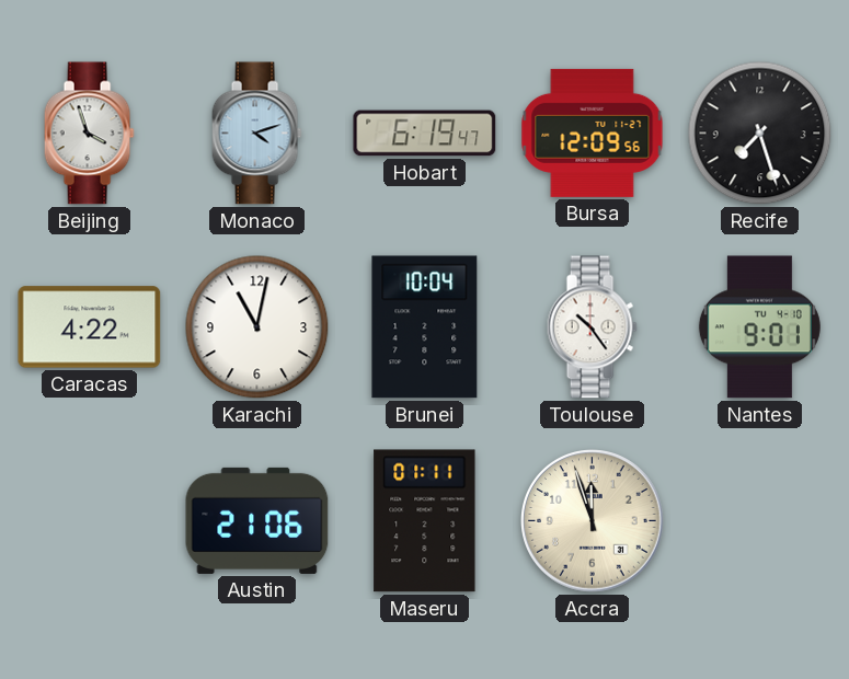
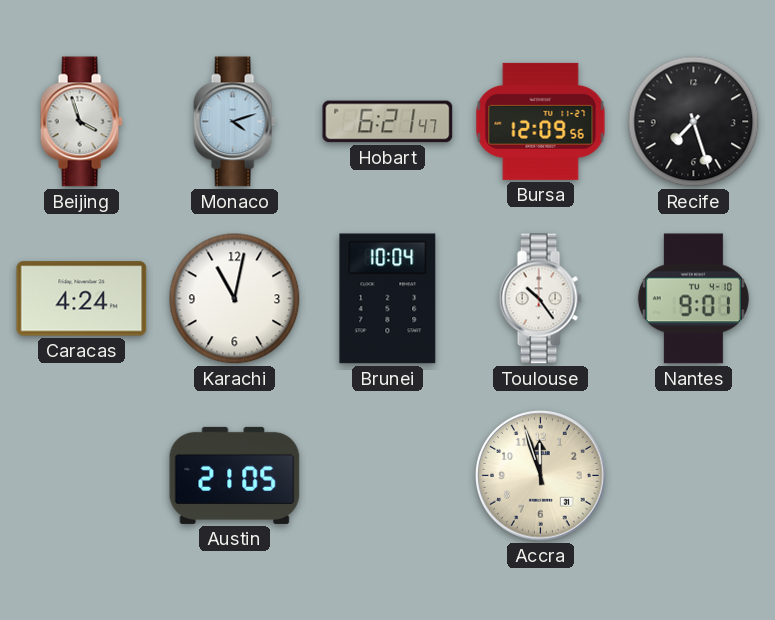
Hobart: 6:19 -> 6:21
Caracas: 4:22 -> 4:24
Austin: 21:06 -> 21:05
Maseru: 01:11 -> none
